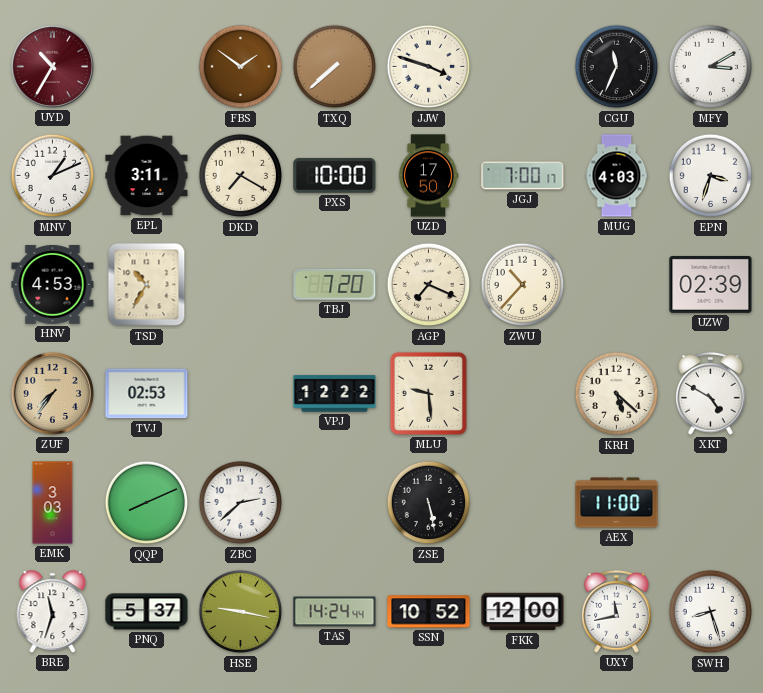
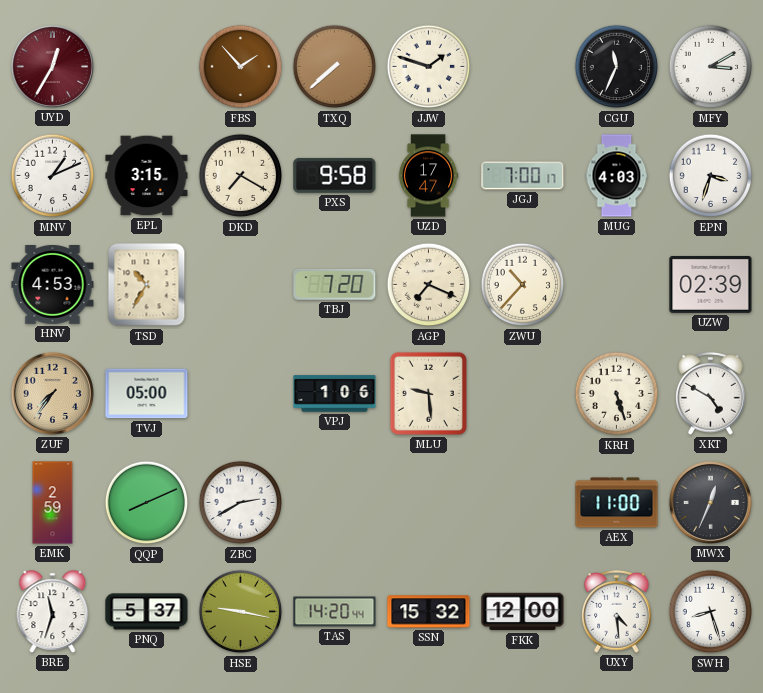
UYD: 10:35 -> 12:35
FBS: 1:51 -> 1:53
JJW: 3:48 -> 1:48
EPL: 3:11 -> 3:15
PXS: 10:00 -> 9:58
UZD: 17:50 -> 17:47
TVJ: 02:53 -> 05:00
VPJ: 12:22 -> 1:06
KRH: 5:22 -> 5:27
EMK: 3:03 -> 2:59
ZBC: 2:38 -> 2:40
ZSE: 5:28 -> none
MWX: none -> 12:34
TAS: 14:24 -> 14:20
SSN: 10:52 -> 15:32
UXY: 11:43 -> 4:29
